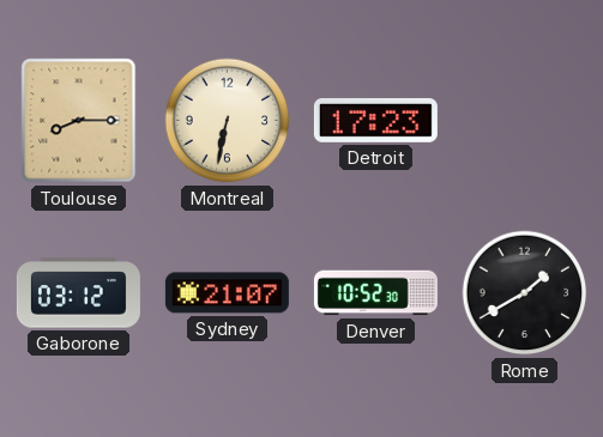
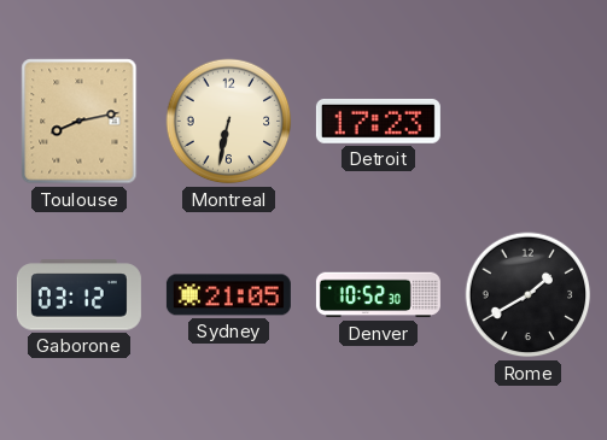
Toulouse: 8:15 -> 8:13
Sydney: 21:07 -> 21:05
